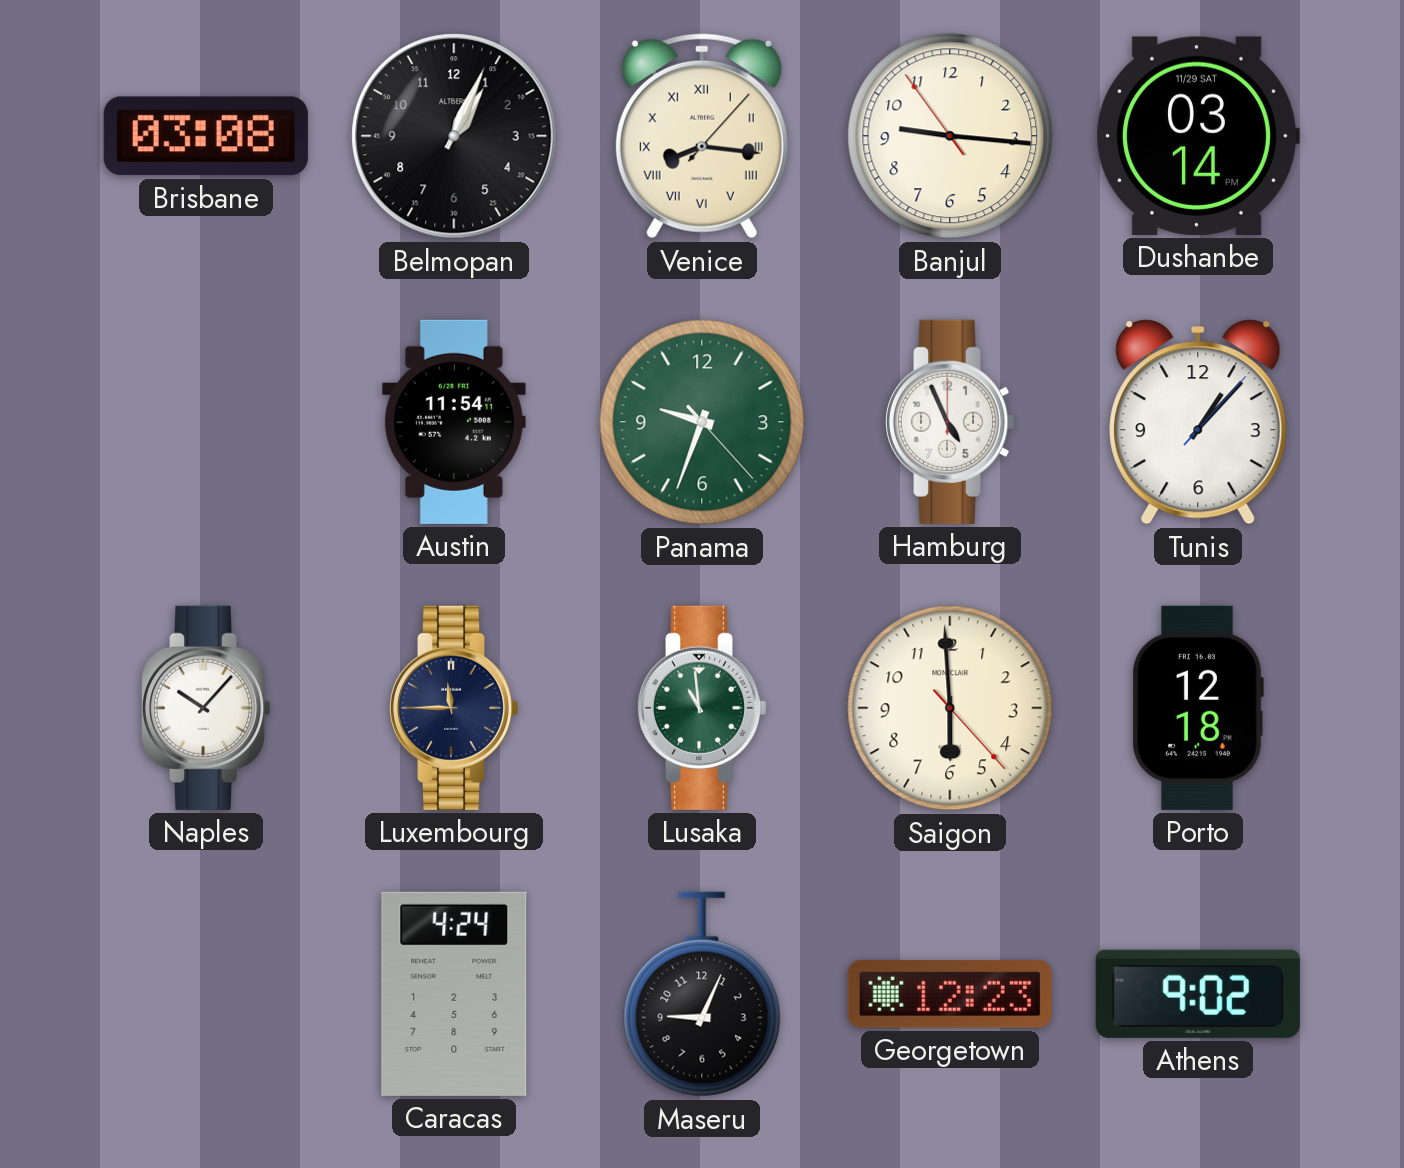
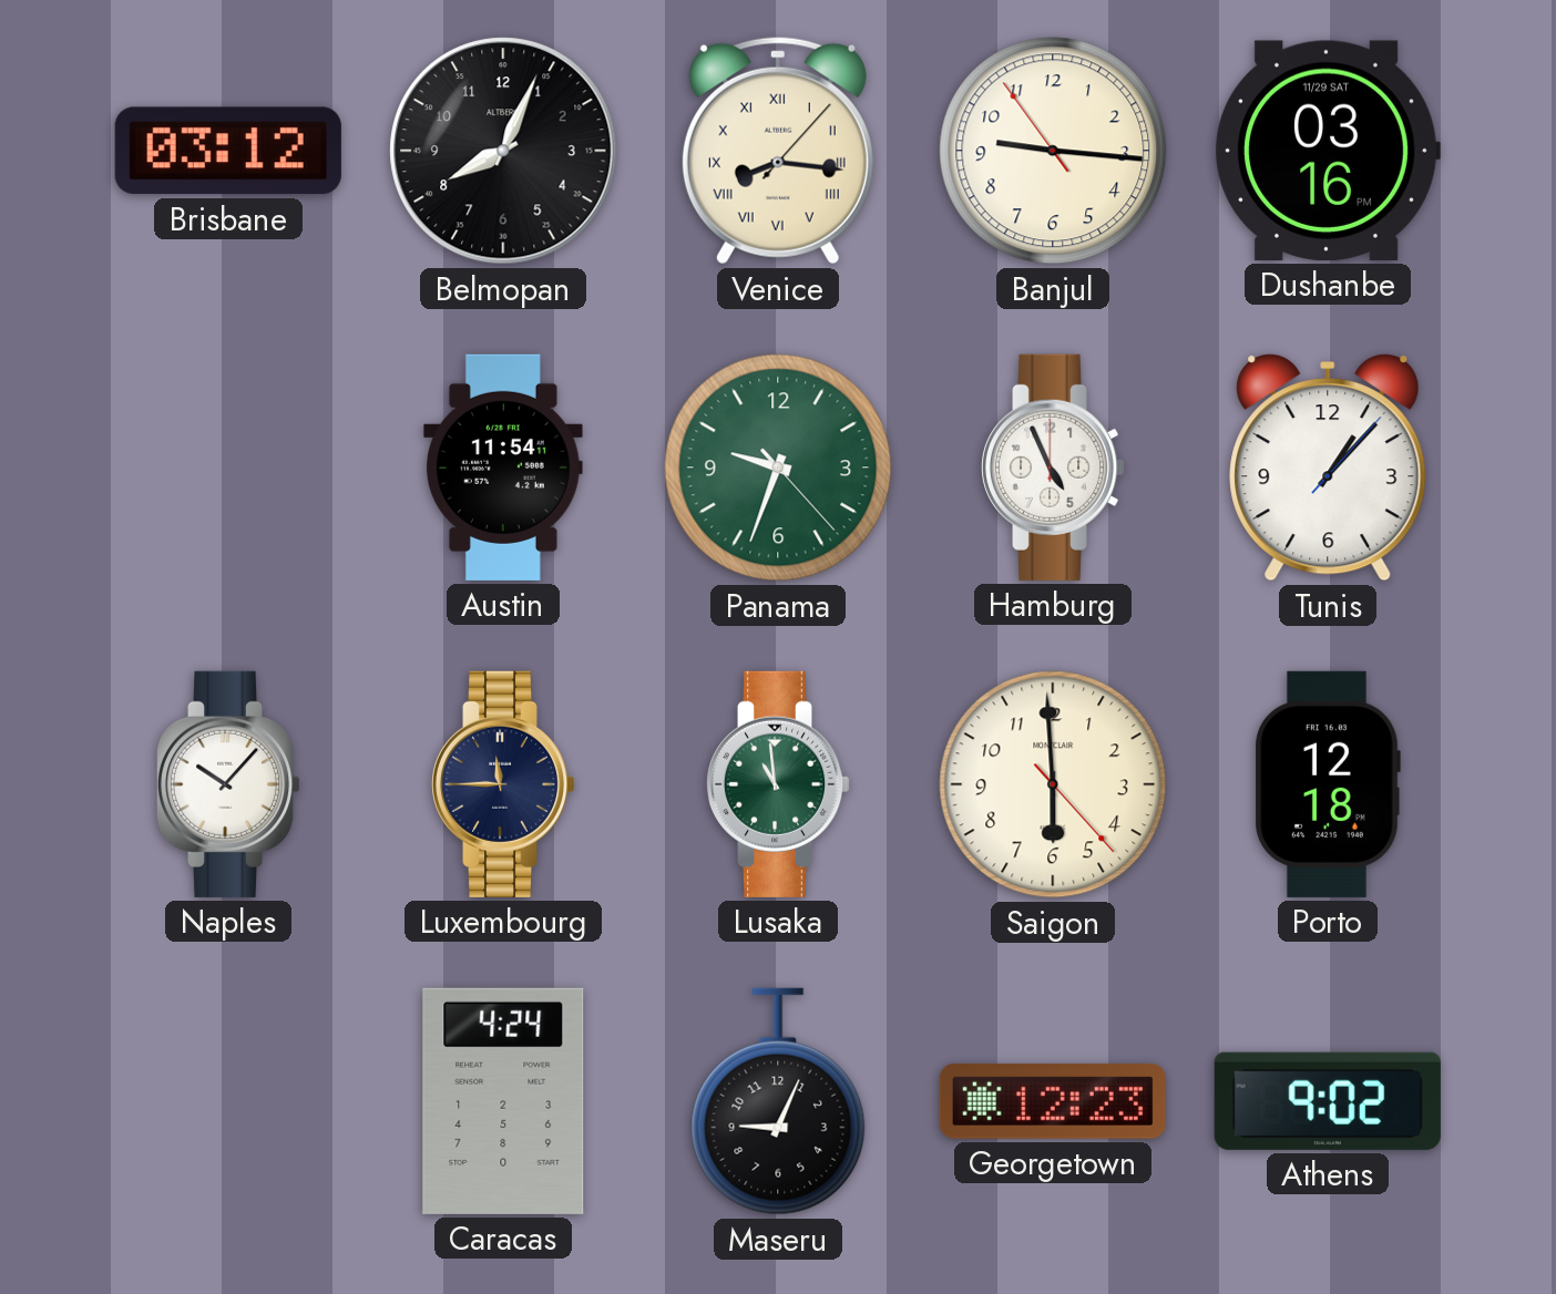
Brisbane: 03:08 -> 03:12
Belmopan: 1:04 -> 8:04
Dushanbe: 03:14 -> 03:16
